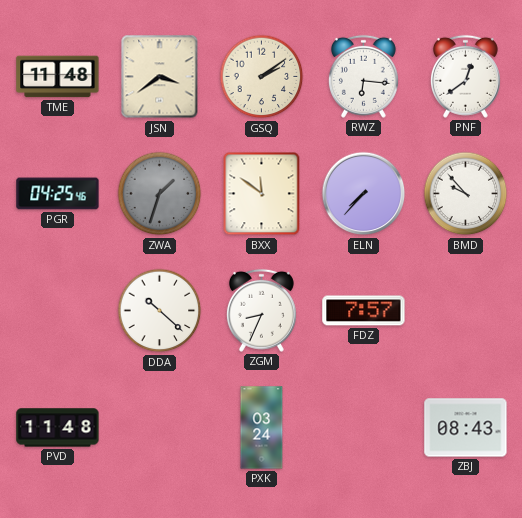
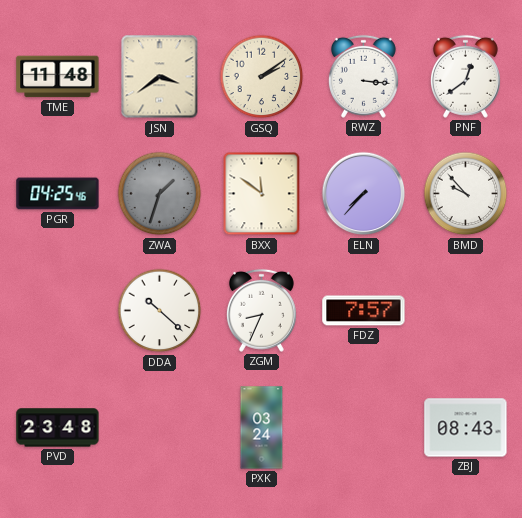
RWZ: 6:16 -> 3:16
PVD: 11:48 -> 23:48
